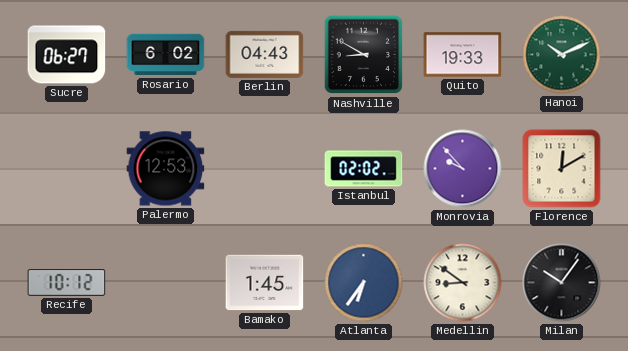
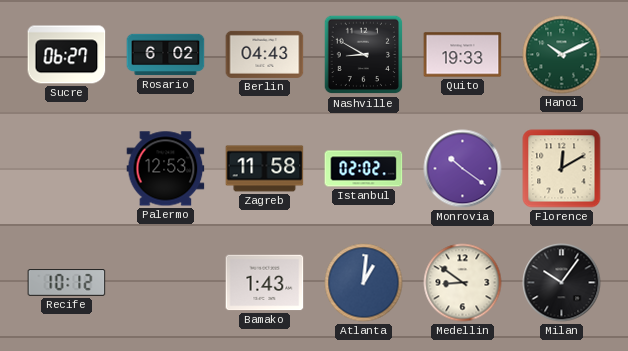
Zagreb: none -> 11:58
Monrovia: 9:53 -> 10:21
Bamako: 1:45 -> 1:43
Atlanta: 6:36 -> 1:01
